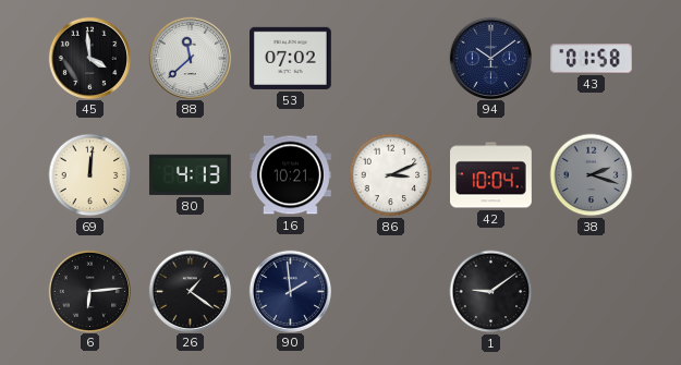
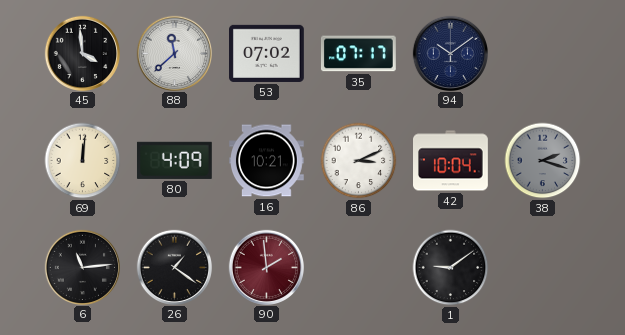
35: none -> 07:17
43: 01:58 -> none
80: 4:13 -> 4:09
6: 6:14 -> 11:14
90 dial: navy -> burgundy
